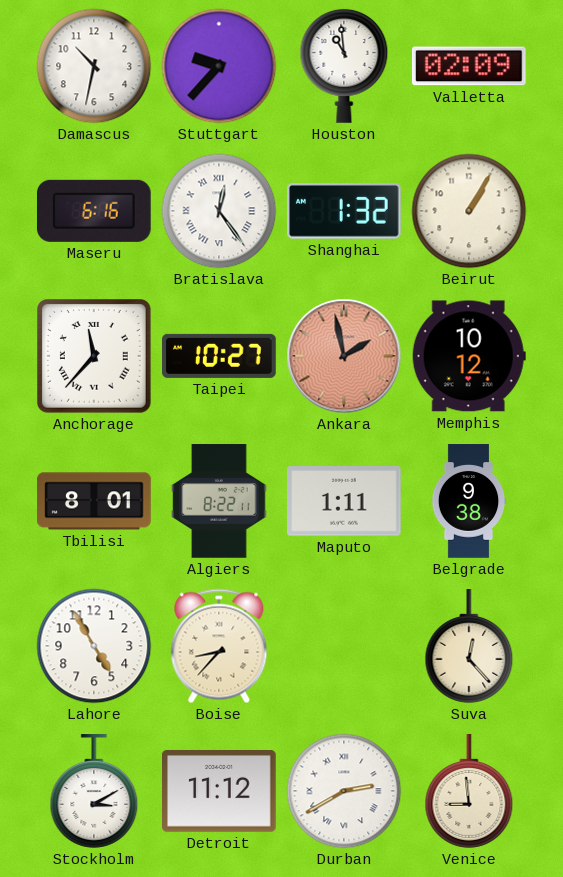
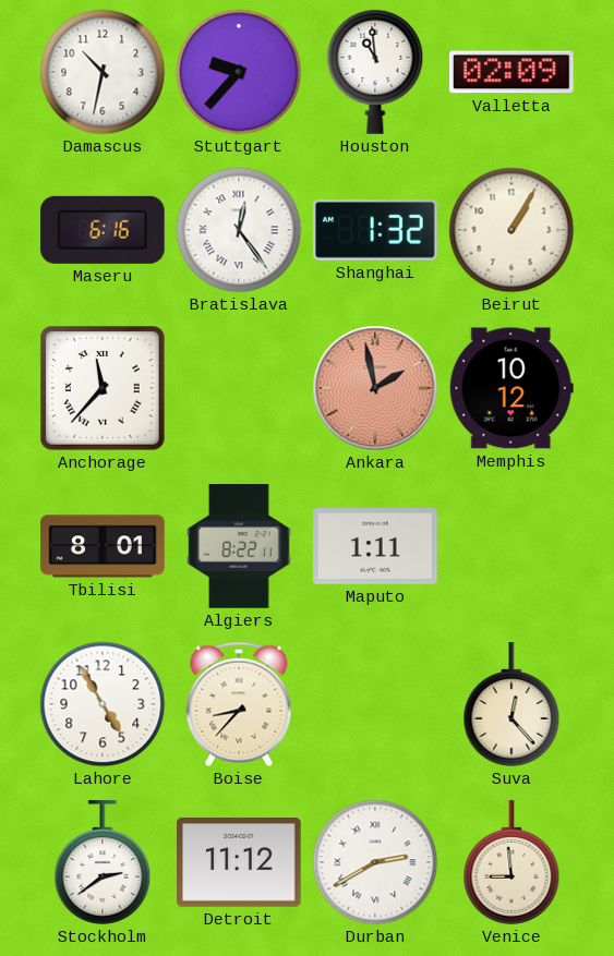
Taipei: 10:27 -> none
Belgrade: 9:38 -> none
Stockholm: 3:10 -> 2:39
